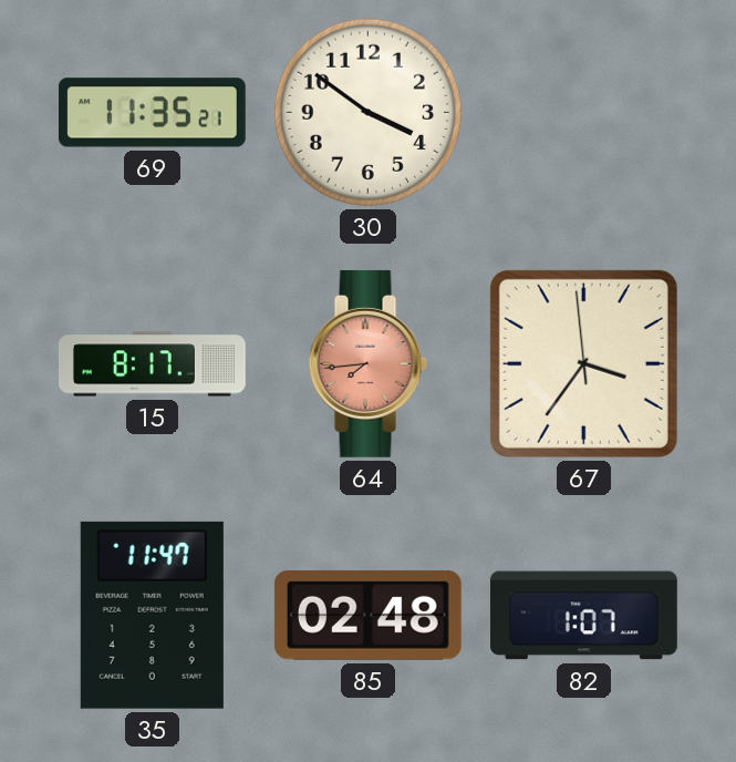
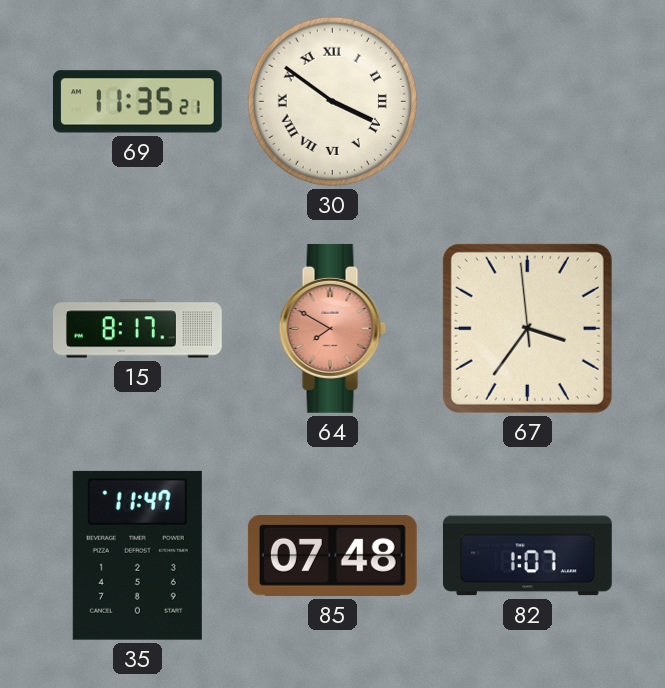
30 numerals: Arabic -> Roman
64: 7:44 -> 7:50
85: 02:48 -> 07:48
